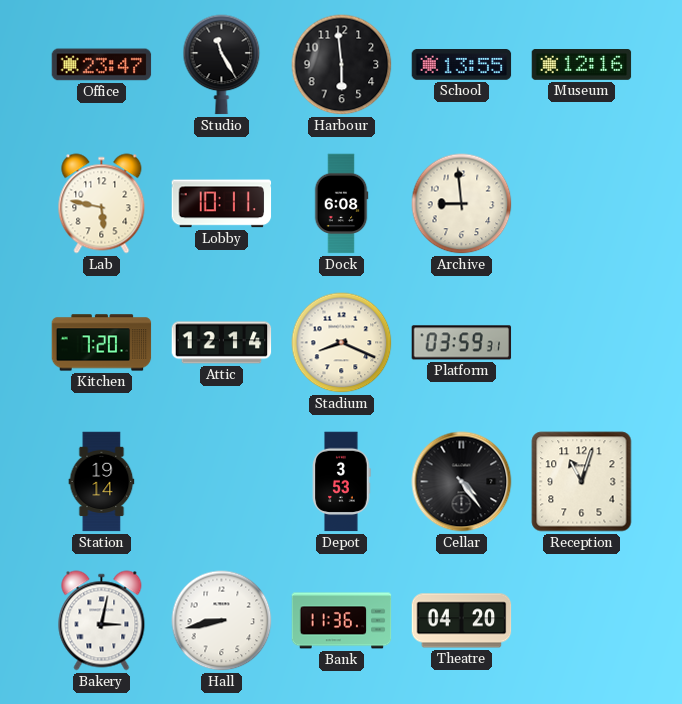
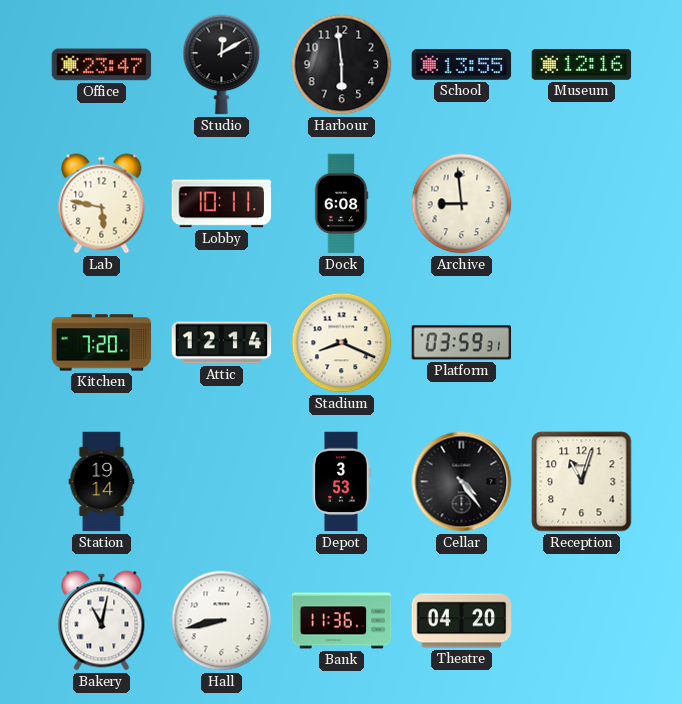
Studio: 11:25 -> 12:10
Bakery: 3:02 -> 11:02
